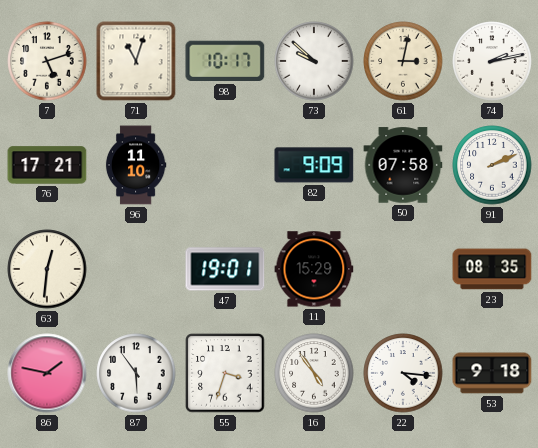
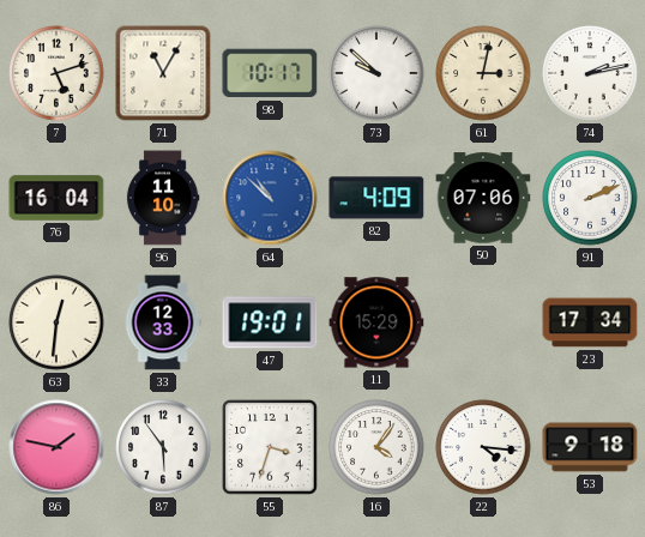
71: 11:03 -> 11:05
76: 17:21 -> 16:04
64: none -> 10:52
82: 9:09 -> 4:09
50: 07:58 -> 07:06
33: none -> 12:33
23: 08:35 -> 17:34
16: 4:54 -> 4:06
